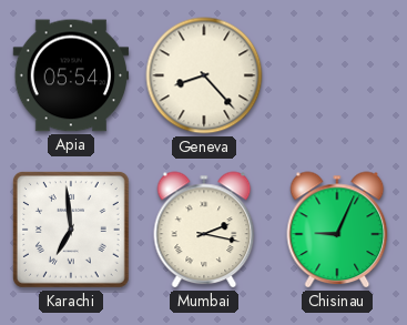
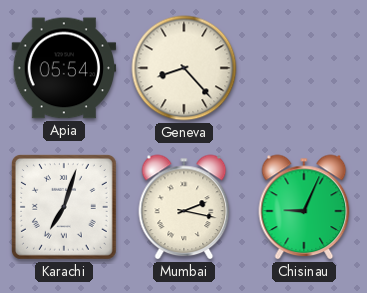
Karachi: 6:59 -> 7:03
